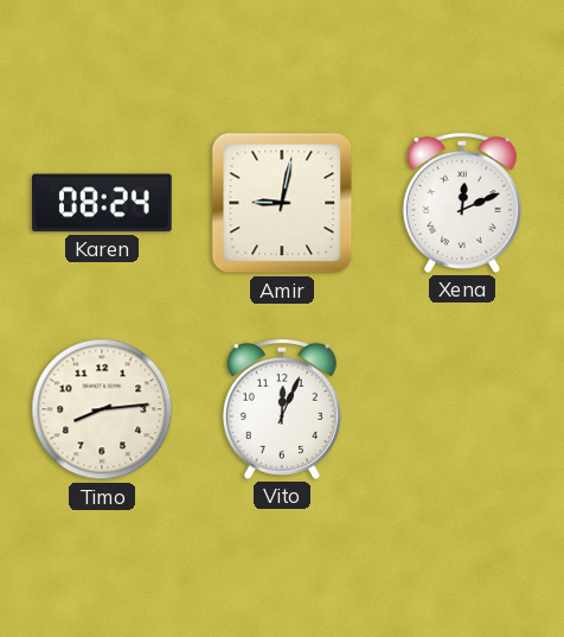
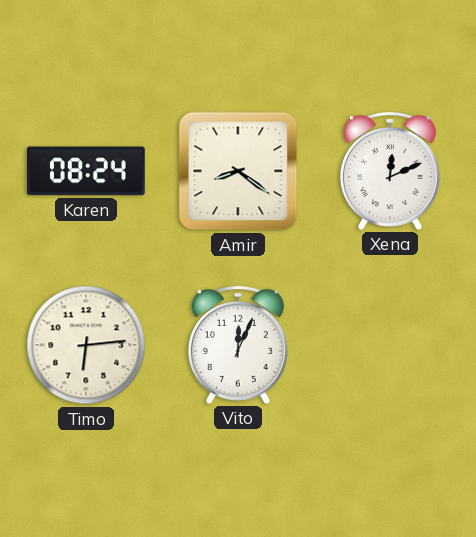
Amir: 9:02 -> 8:21
Timo: 8:14 -> 6:14
